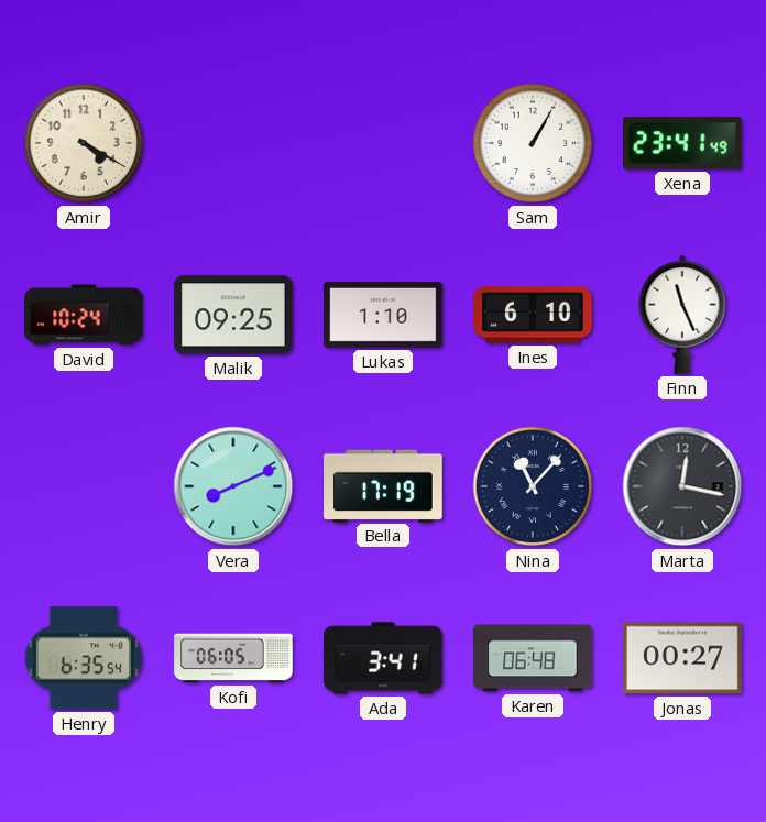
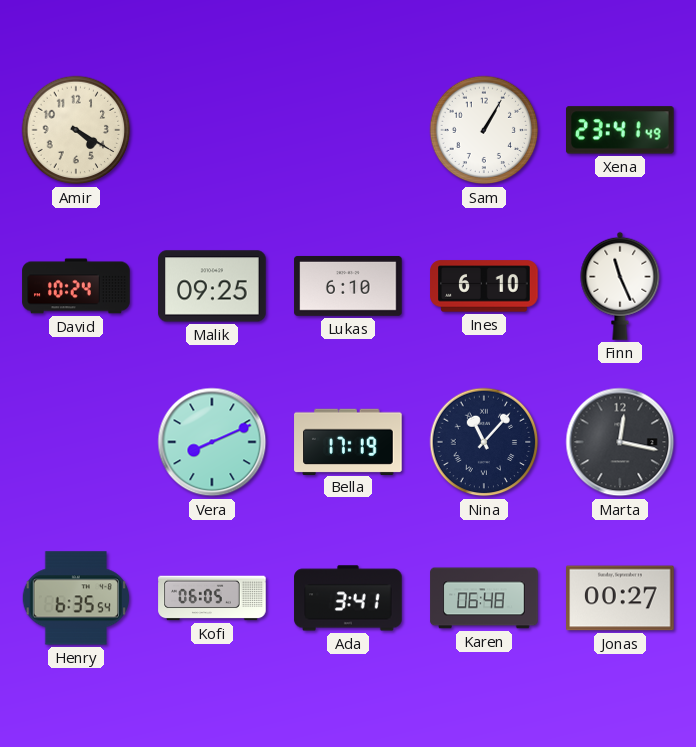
Lukas: 1:10 -> 6:10
